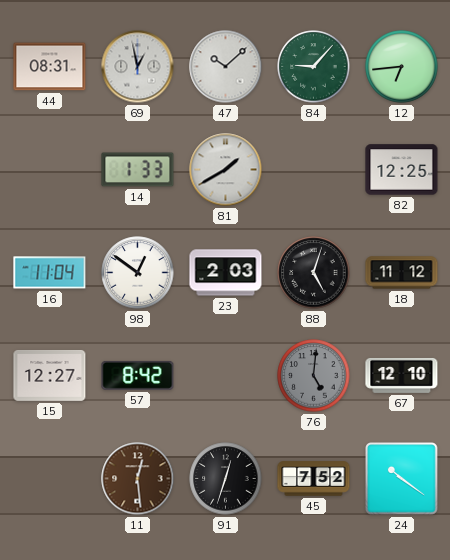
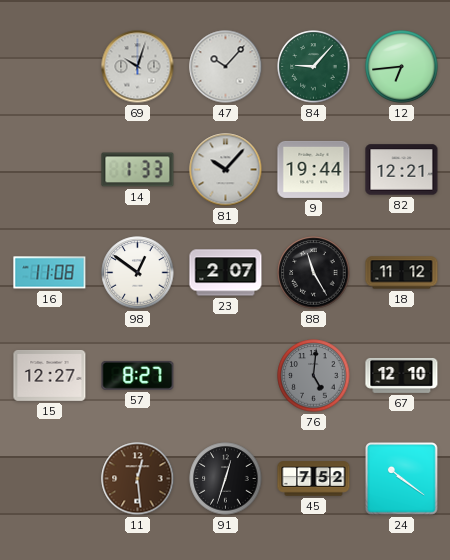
44: 08:31 -> none
69: 12:58 -> 10:03
47: 10:08 -> 10:07
81: 1:40 -> 10:07
9: none -> 19:44
82: 12:25 -> 12:21
16: 11:04 -> 11:08
23: 2:03 -> 2:07
88: 5:03 -> 11:25
57: 8:42 -> 8:27
